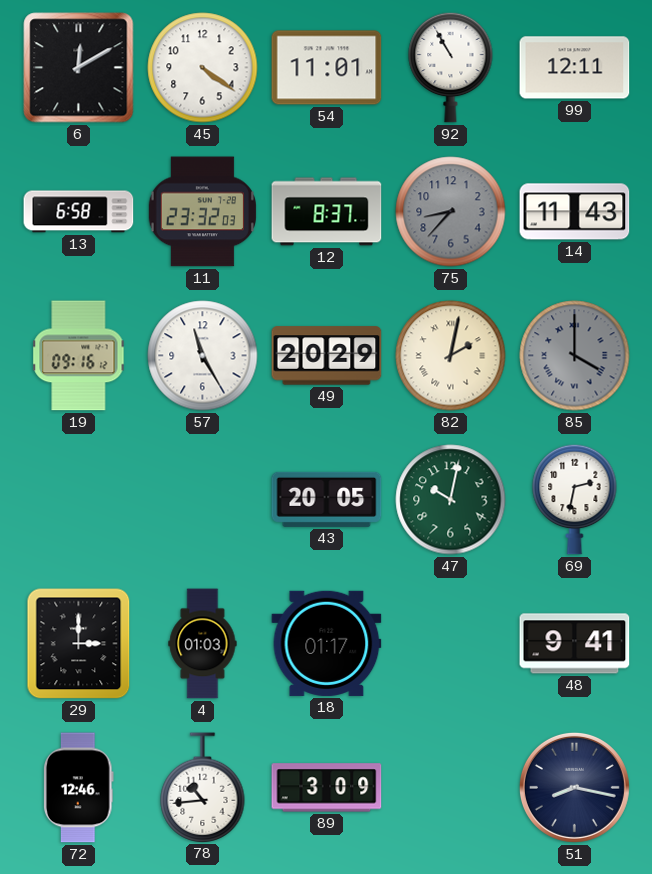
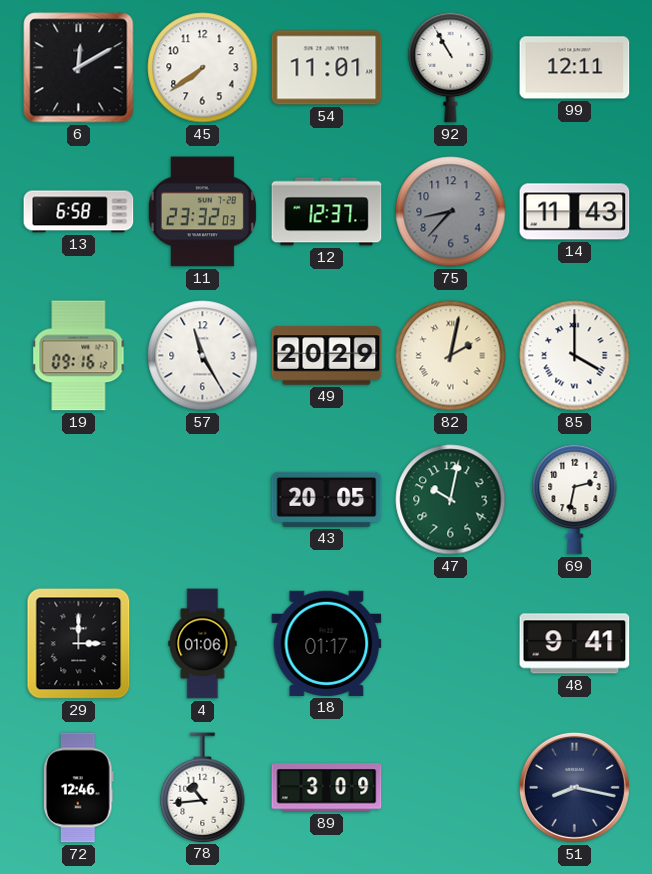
45: 4:21 -> 7:39
12: 8:37 -> 12:37
85 dial: grey -> white
4: 01:03 -> 01:06
